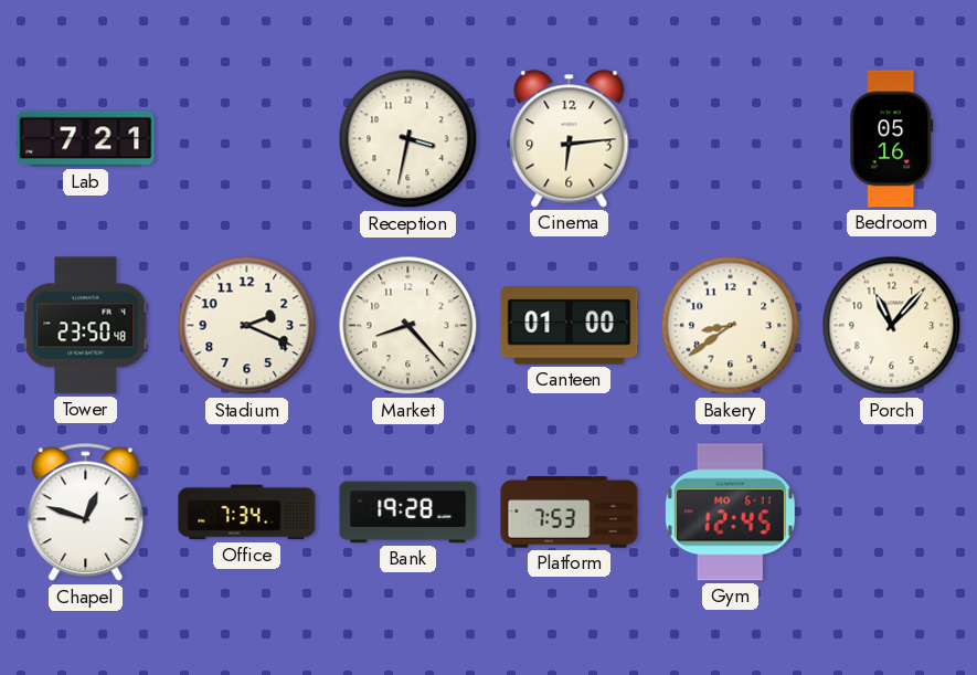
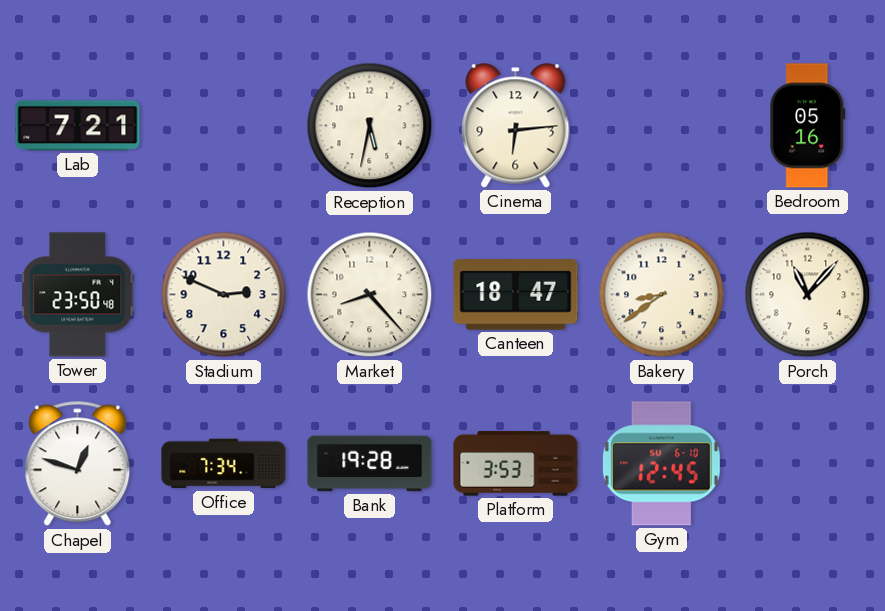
Reception: 3:32 -> 5:32
Stadium: 2:19 -> 2:49
Canteen: 01:00 -> 18:47
Platform: 7:53 -> 3:53
Gym date: MO 6-11 -> SU 6-10
